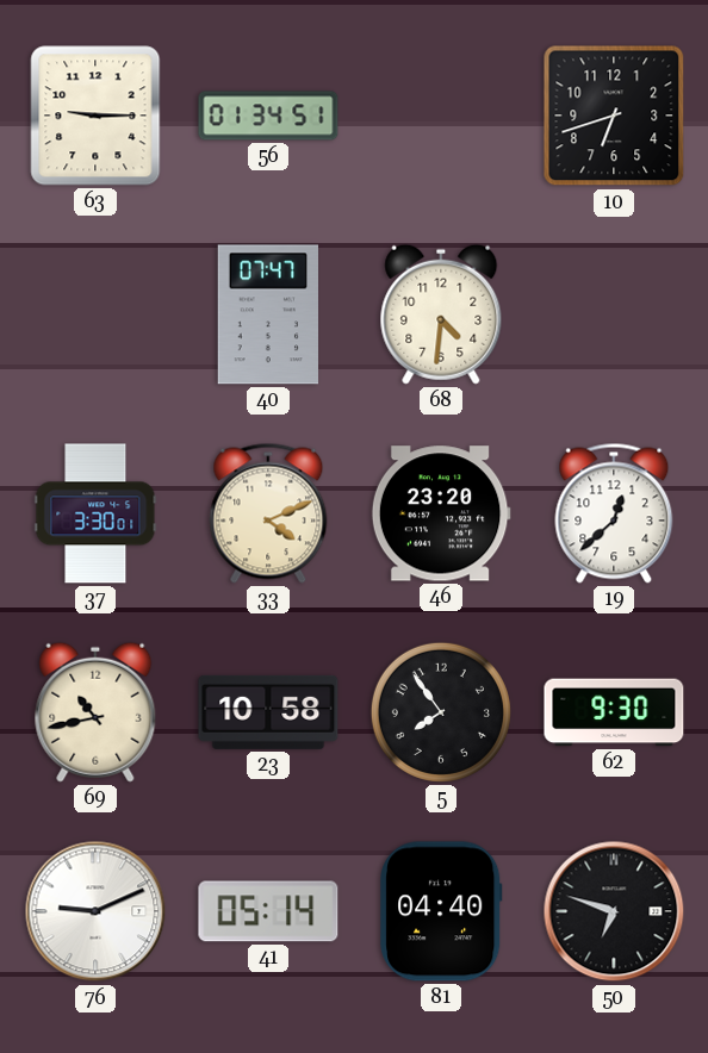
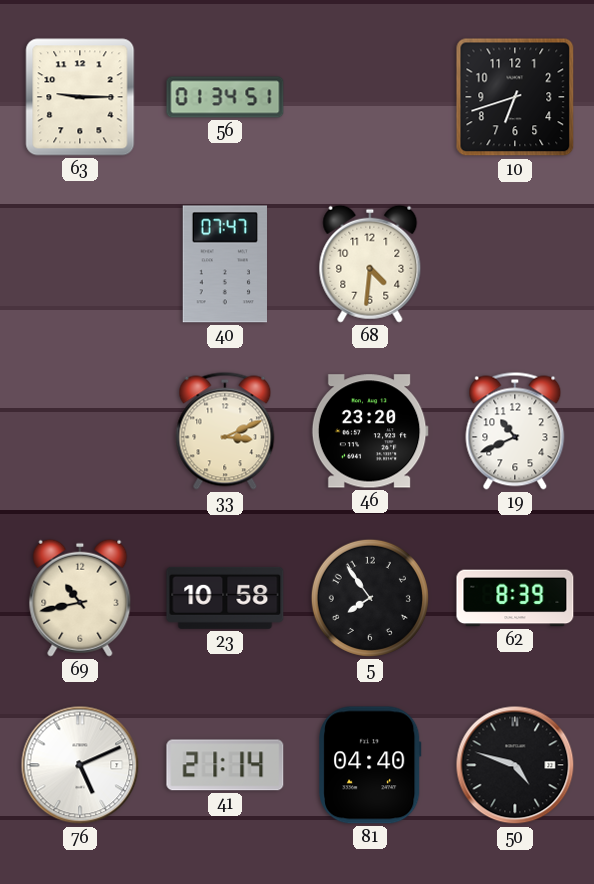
37: 3:30 -> none
33: 4:11 -> 3:11
19: 12:38 -> 10:41
62: 9:30 -> 8:39
76: 9:11 -> 5:11
41: 05:14 -> 21:14
50: 6:48 -> 4:48
